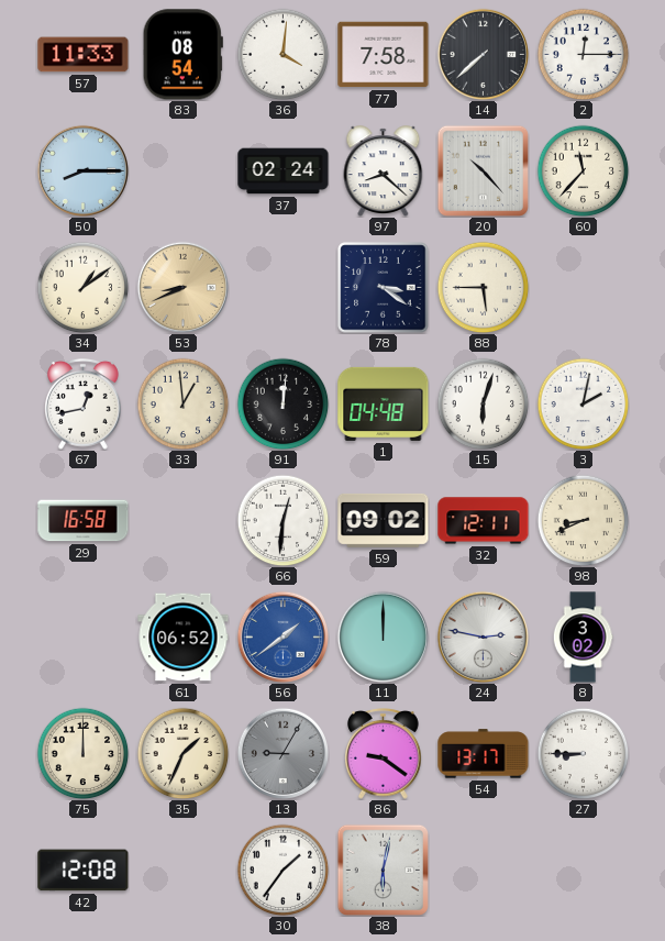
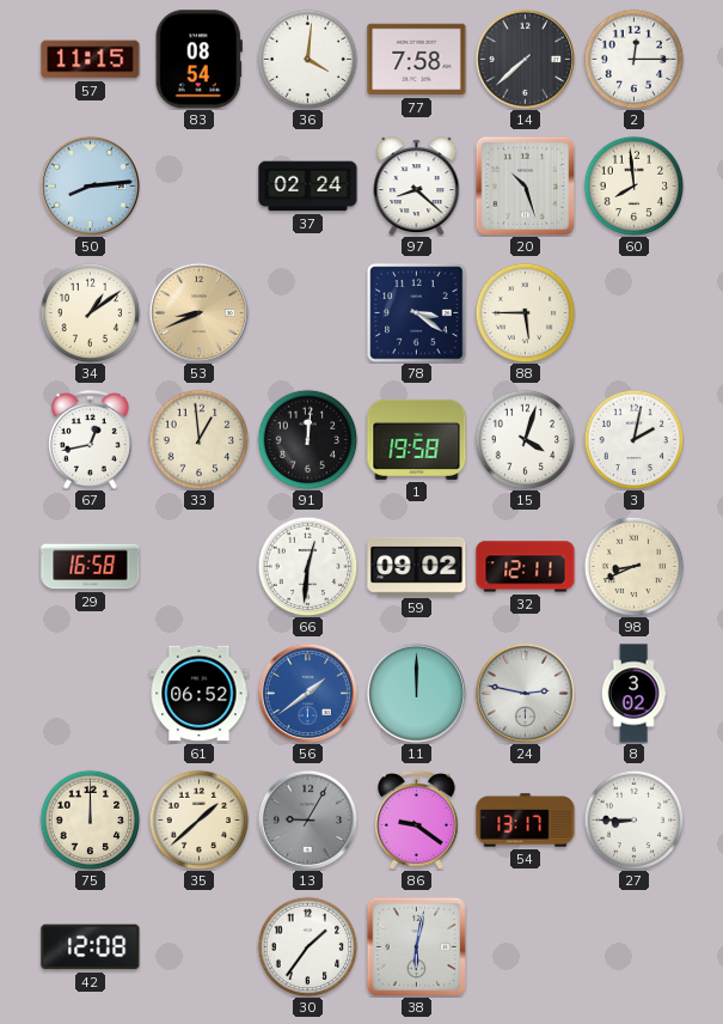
57: 11:33 -> 11:15
50: 8:15 -> 8:14
20: 10:23 -> 10:27
60: 11:37 -> 7:59
1: 04:48 -> 19:58
15: 6:03 -> 4:03
35: 1:34 -> 1:38
